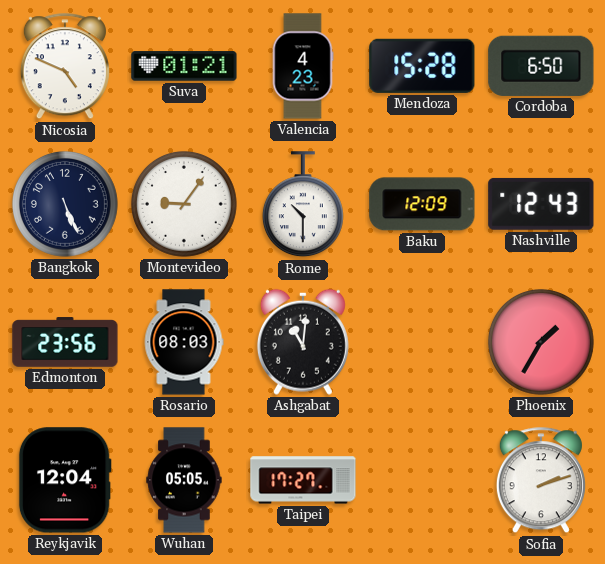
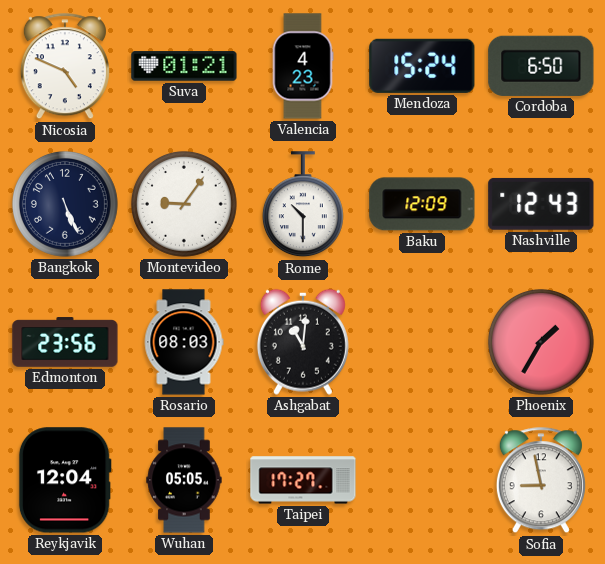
Mendoza: 15:28 -> 15:24
Sofia: 2:12 -> 8:58
